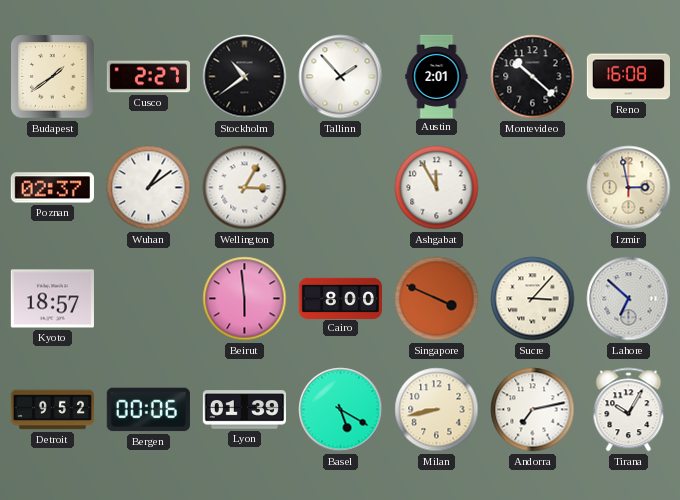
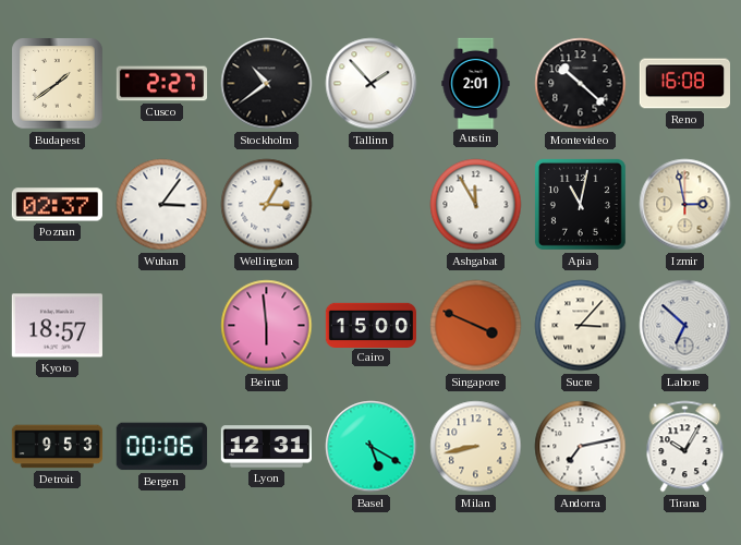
Wuhan: 1:09 -> 3:06
Apia: none -> 11:02
Cairo: 8:00 -> 15:00
Detroit: 9:52 -> 9:53
Lyon: 01:39 -> 12:31
